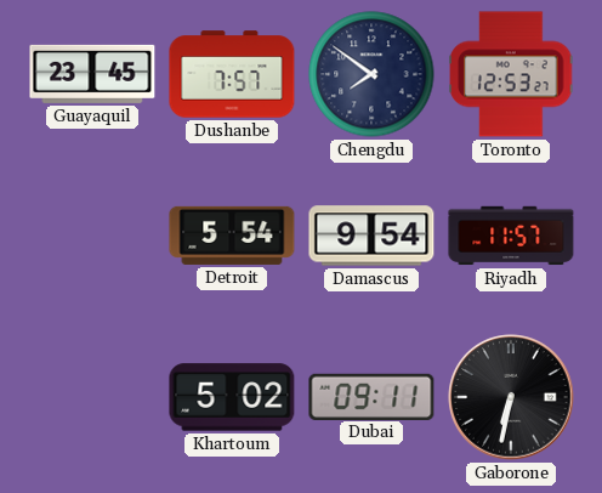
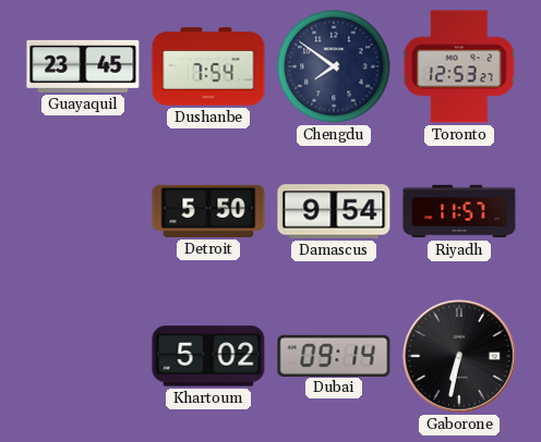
Dushanbe: 7:57 -> 7:54
Detroit: 5:54 -> 5:50
Dubai: 09:11 -> 09:14
